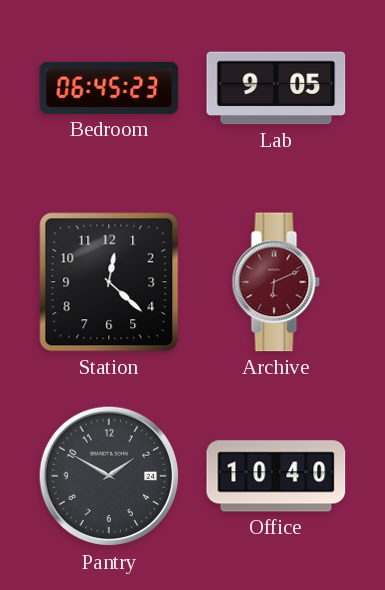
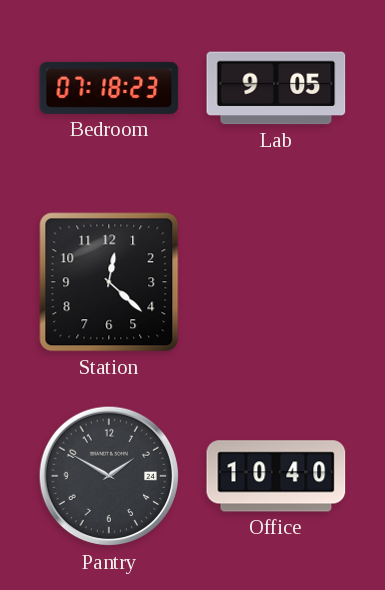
Bedroom: 06:45 -> 07:18
Archive: 6:11 -> none
